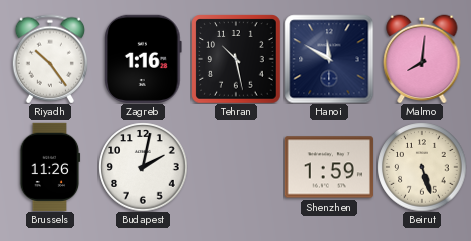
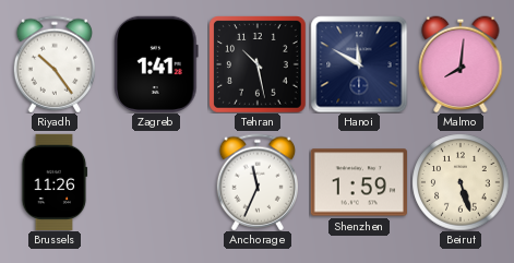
Zagreb: 1:16 -> 1:41
Budapest: 2:02 -> none
Anchorage: none -> 11:34
